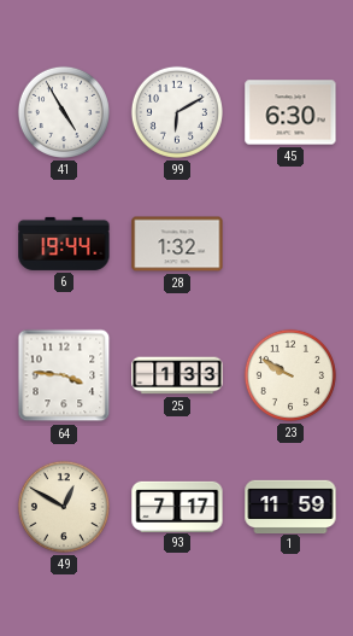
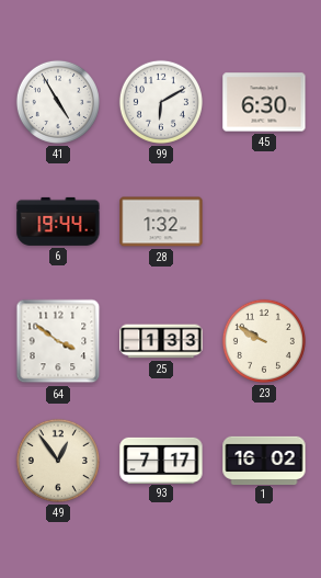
64: 3:46 -> 3:51
49: 12:50 -> 12:54
1: 11:59 -> 16:02
